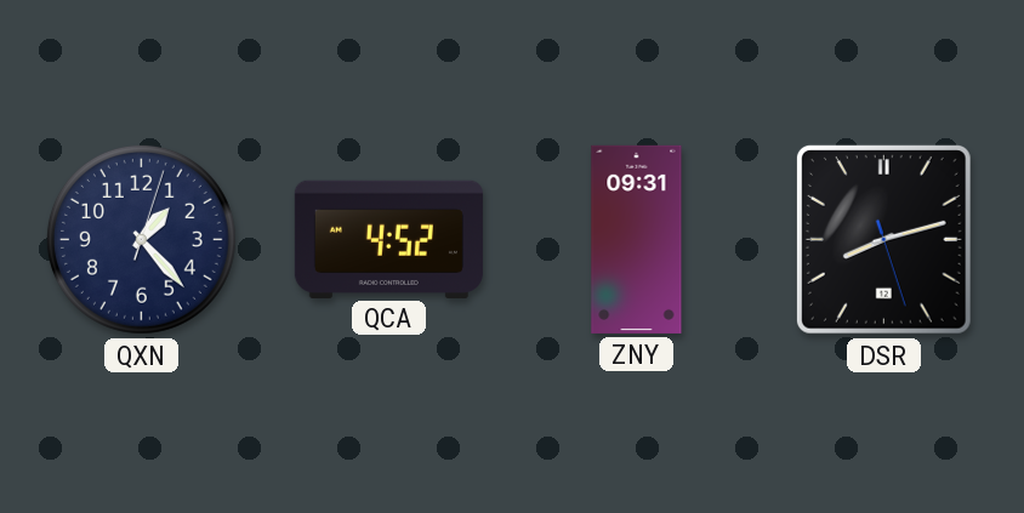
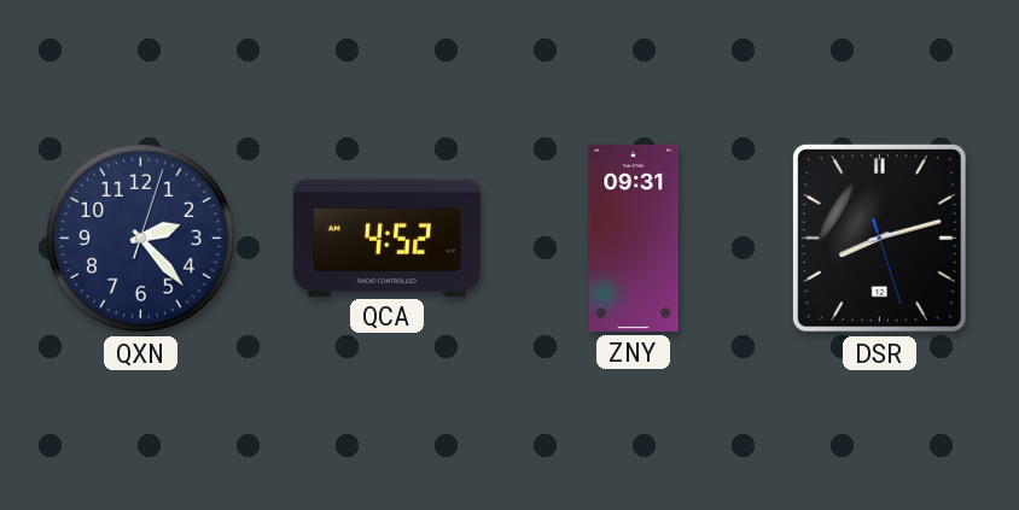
QXN: 1:23 -> 2:23
